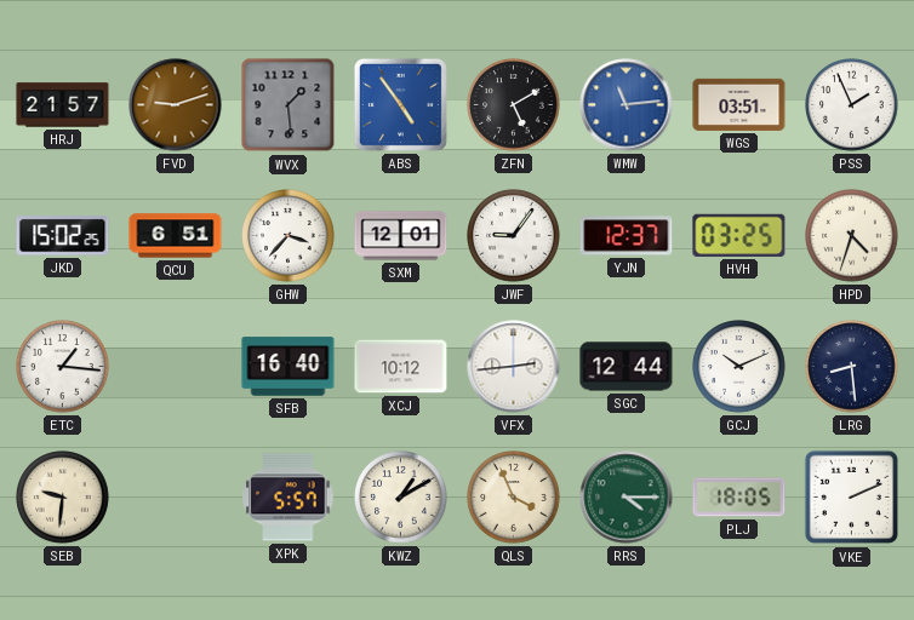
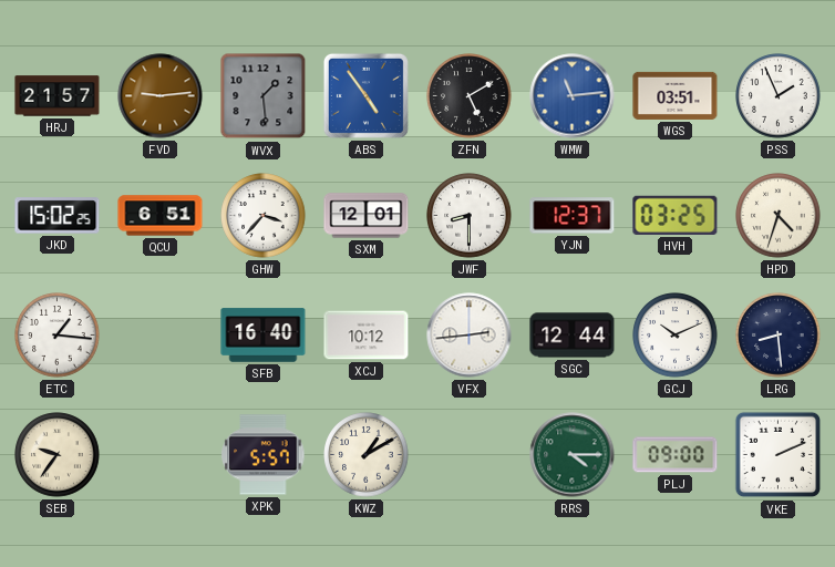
FVD: 9:12 -> 9:14
JWF: 9:06 -> 8:30
SEB: 9:31 -> 9:36
QLS: 3:56 -> none
PLJ: 18:05 -> 09:00
